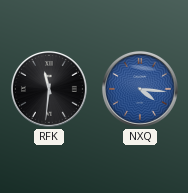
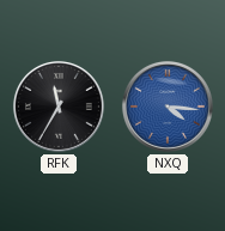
RFK: 11:31 -> 11:35
